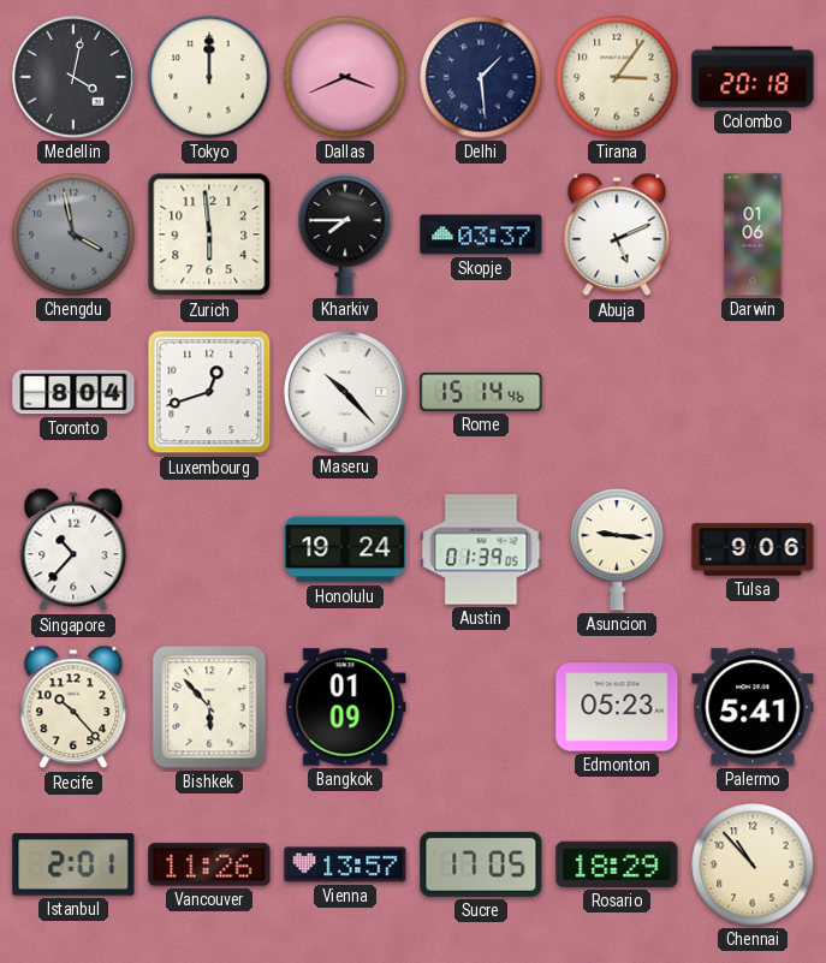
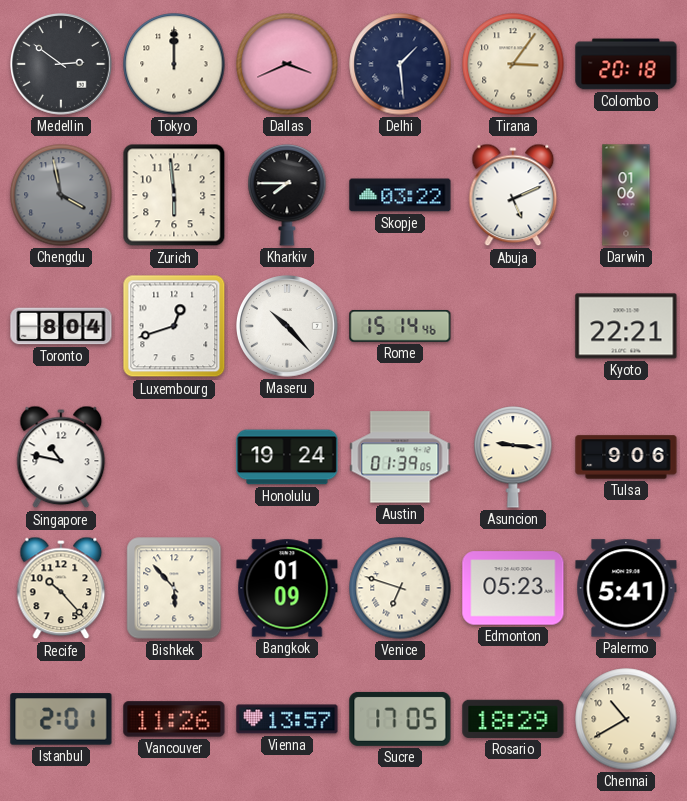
Medellin: 4:02 -> 2:51
Skopje: 03:37 -> 03:22
Kyoto: none -> 22:21
Singapore: 10:37 -> 10:47
Venice: none -> 6:48
Chennai: 10:53 -> 10:40
